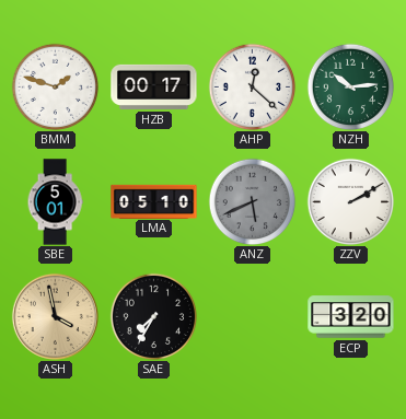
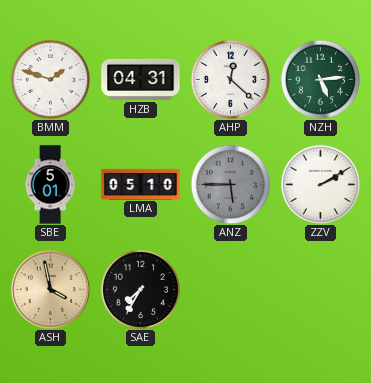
HZB: 00:17 -> 04:31
NZH: 10:14 -> 5:14
ANZ: 5:41 -> 5:45
ECP: 3:20 -> none
